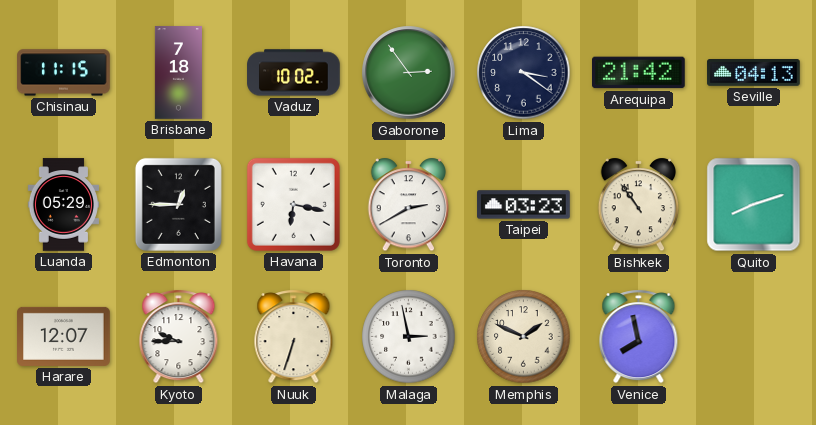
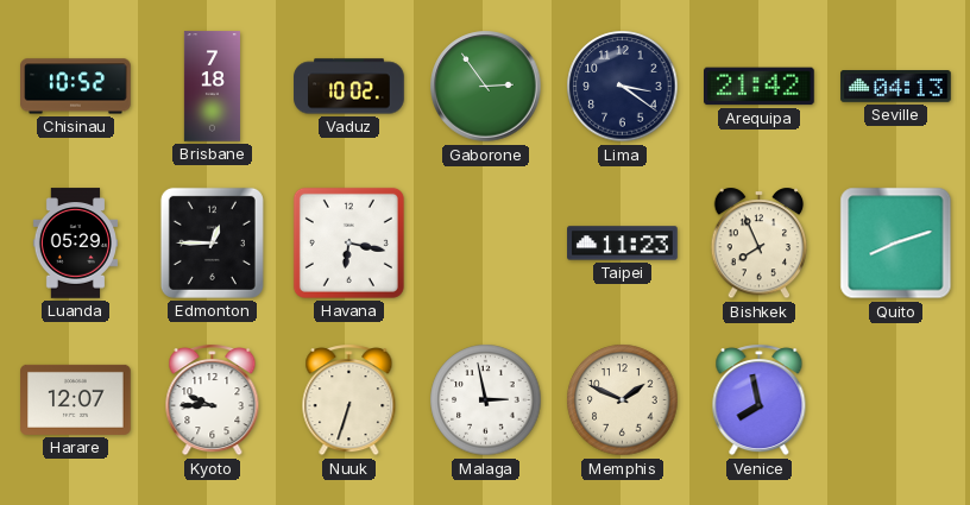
Chisinau: 11:15 -> 10:52
Toronto: 2:40 -> none
Taipei: 03:23 -> 11:23
Bishkek: 10:54 -> 7:56
